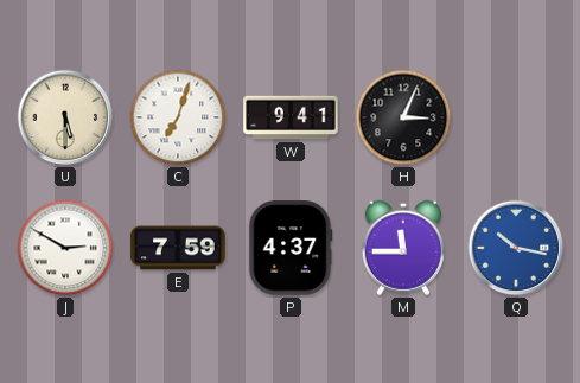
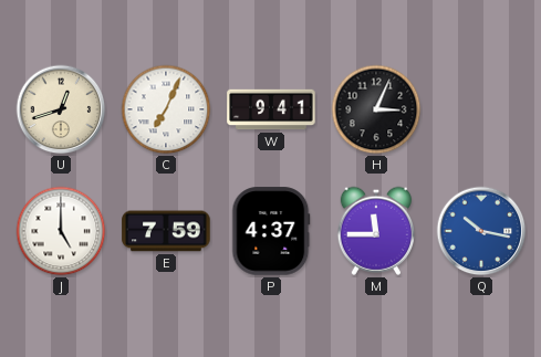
U: 5:30 -> 12:42
C: 7:03 -> 7:04
J: 2:50 -> 5:00
